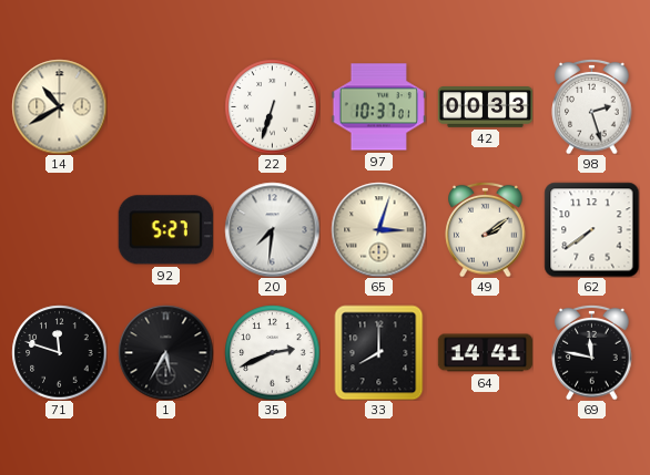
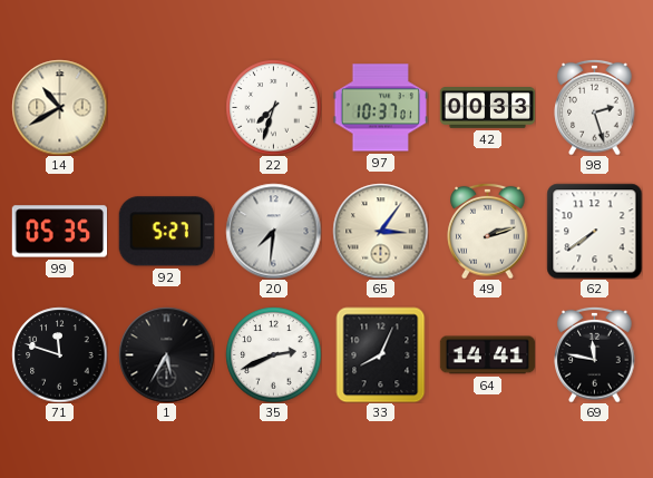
22: 6:33 -> 7:33
99: none -> 05:35
65: 3:03 -> 3:06
49: 2:09 -> 2:12
33: 8:00 -> 8:04
